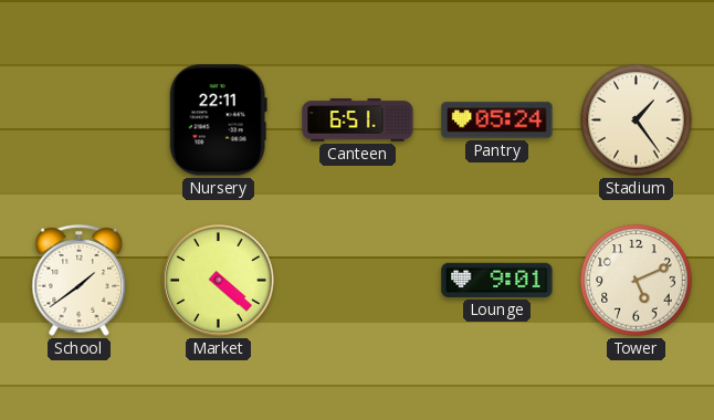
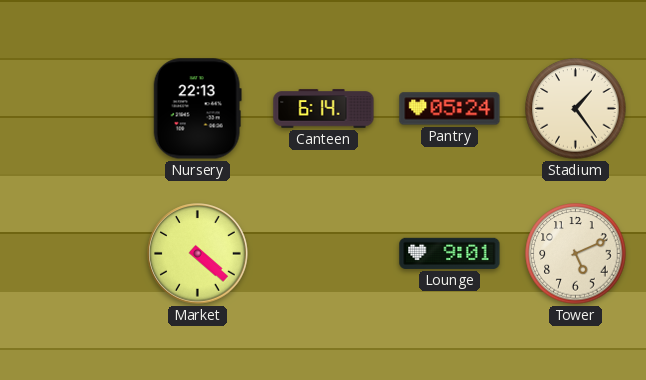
Nursery: 22:11 -> 22:13
Canteen: 6:51 -> 6:14
School: 1:39 -> none
